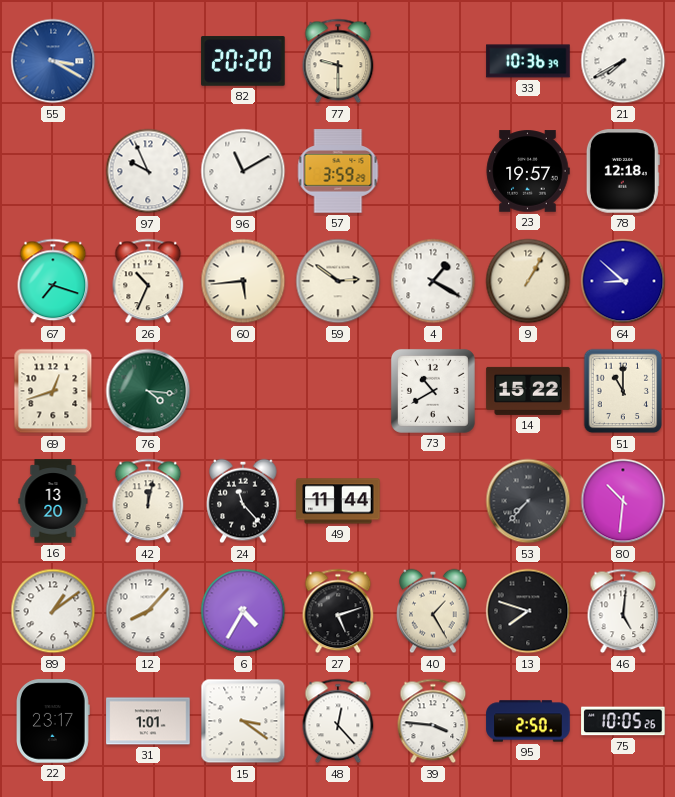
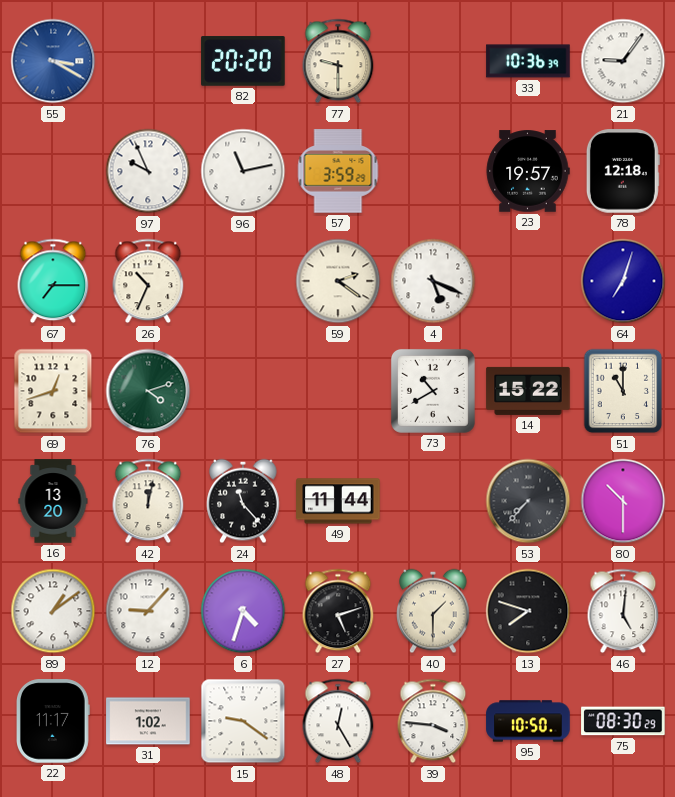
21: 7:40 -> 9:06
96: 11:10 -> 11:13
67: 7:18 -> 7:15
60: 5:44 -> none
59: 2:51 -> 2:21
4: 1:20 -> 5:19
9: 1:05 -> none
64: 8:52 -> 7:03
76: 4:16 -> 4:12
80: 10:31 -> 10:30
12: 8:07 -> 9:07
6: 4:35 -> 4:33
40: 1:25 -> 1:30
22: 23:17 -> 11:17
31: 1:01 -> 1:02
15: 3:21 -> 9:21
48: 12:23 -> 12:25
95: 2:50 -> 10:50
75: 10:05 -> 08:30
